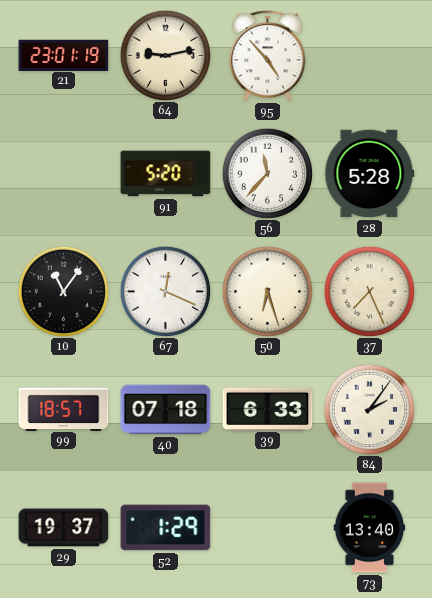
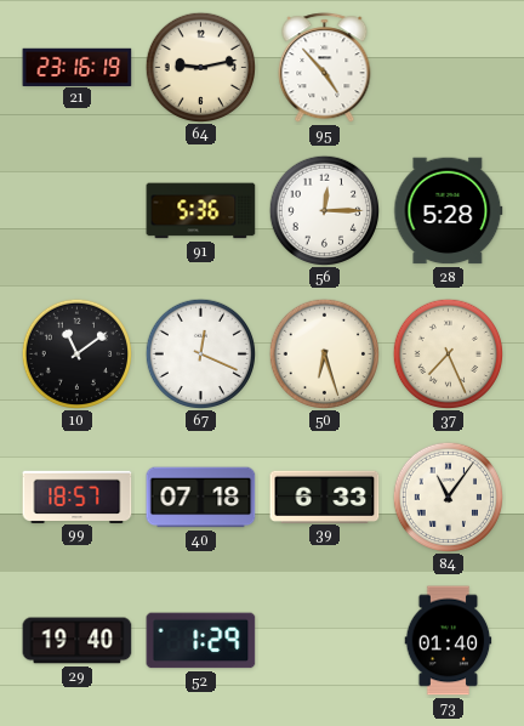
21: 23:01 -> 23:16
91: 5:20 -> 5:36
56: 11:37 -> 12:15
10: 11:06 -> 11:09
84: 2:06 -> 11:06
29: 19:37 -> 19:40
73: 13:40 -> 01:40
